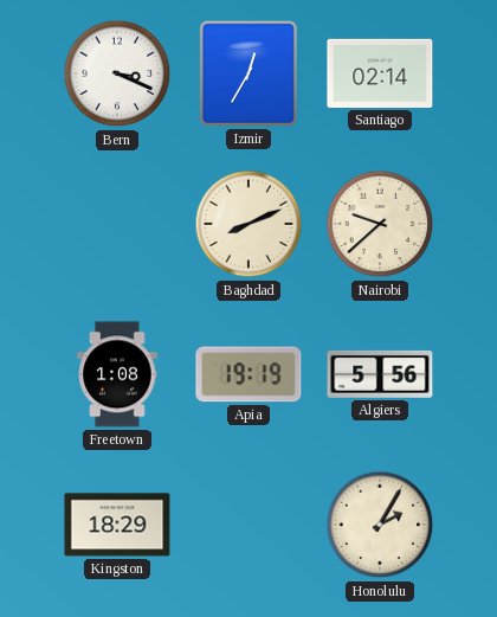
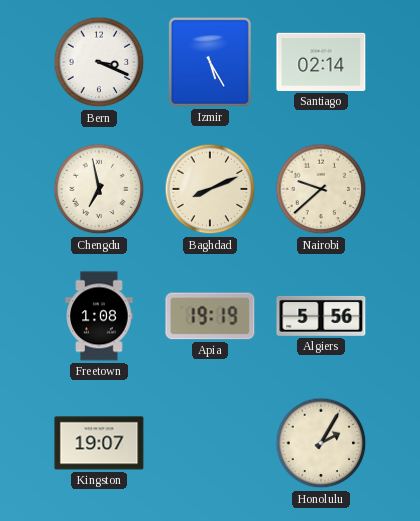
Izmir: 12:35 -> 5:25
Chengdu: none -> 6:58
Kingston: 18:29 -> 19:07
